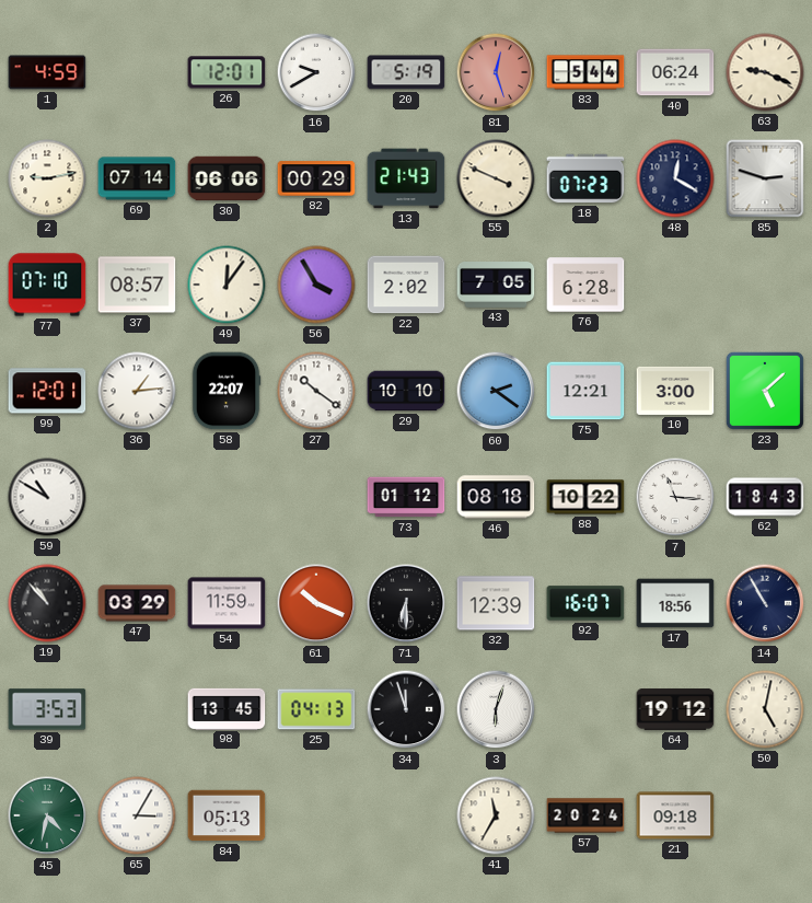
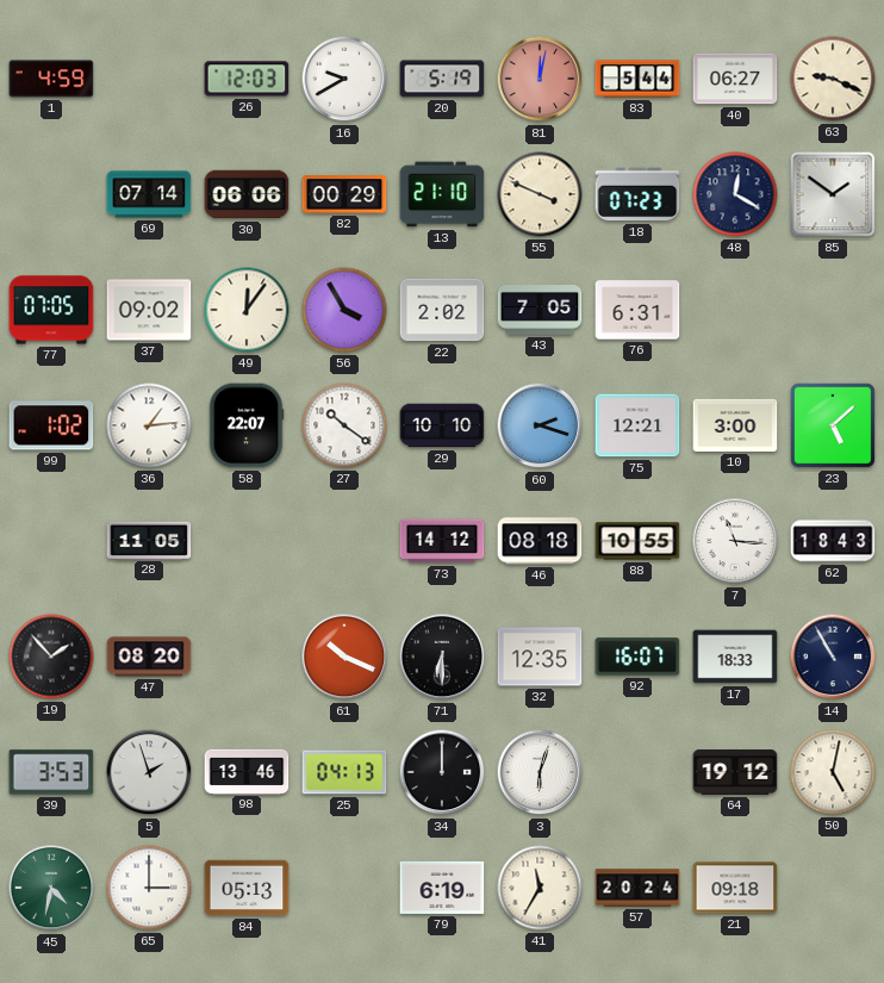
26: 12:01 -> 12:03
81: 12:27 -> 12:02
40: 06:24 -> 06:27
2: 9:13 -> none
13: 21:43 -> 21:10
85: 2:48 -> 1:51
77: 07:10 -> 07:05
37: 08:57 -> 09:02
76: 6:28 -> 6:31
99: 12:01 -> 1:02
60: 2:21 -> 2:18
59: 10:50 -> none
28: none -> 11:05
73: 01:12 -> 14:12
88: 10:22 -> 10:55
19: 10:53 -> 1:53
47: 03:29 -> 08:20
54: 11:59 -> none
32: 12:39 -> 12:35
17: 18:56 -> 18:33
5: none -> 1:57
98: 13:45 -> 13:46
34: 11:57 -> 12:00
65: 3:05 -> 3:00
79: none -> 6:19
